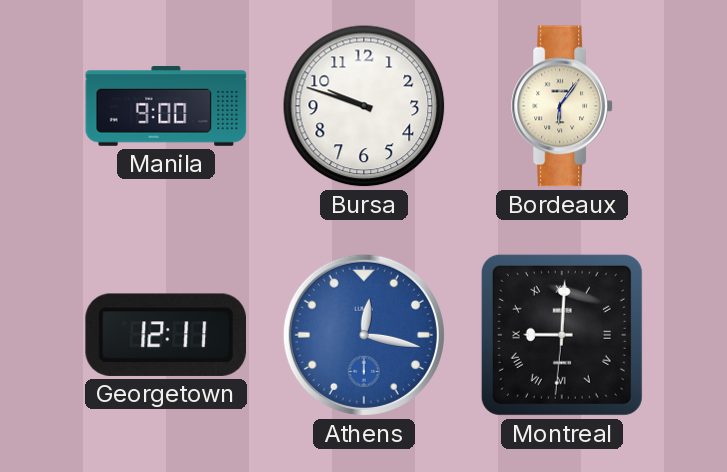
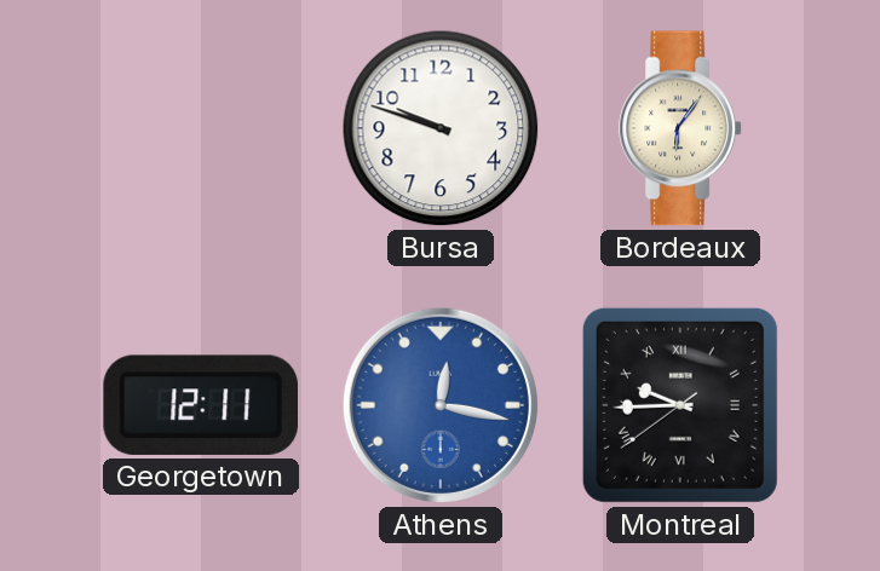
Manila: 9:00 -> none
Montreal: 9:00 -> 9:44
